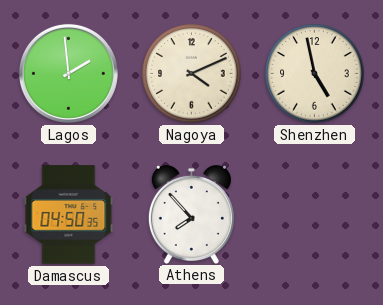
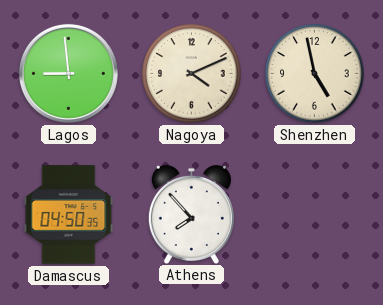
Lagos: 1:59 -> 8:59
